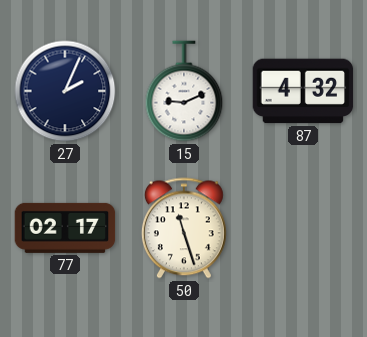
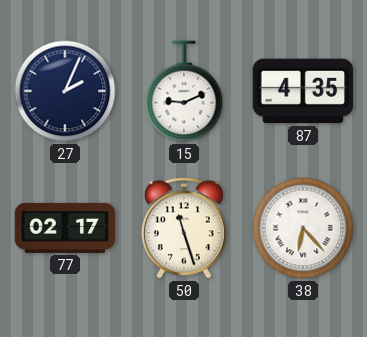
87: 4:32 -> 4:35
38: none -> 6:23
